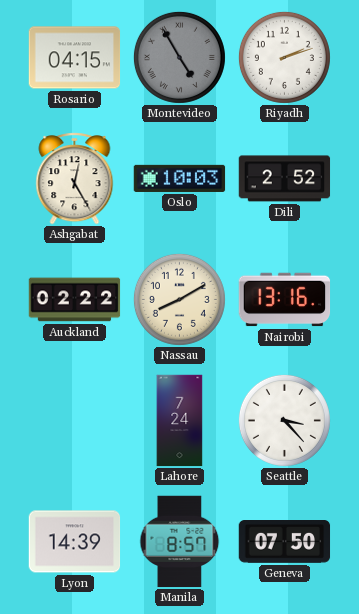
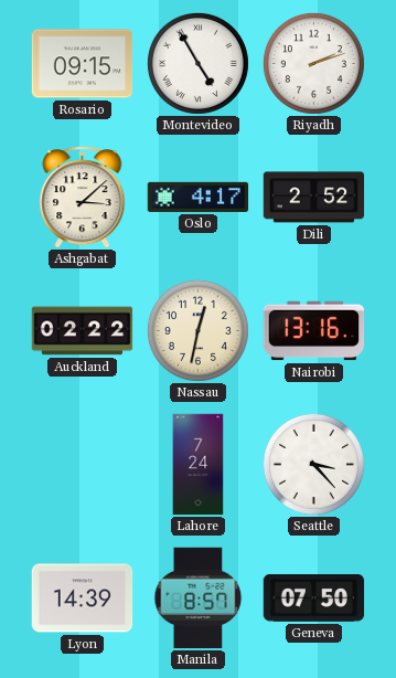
Rosario: 04:15 -> 09:15
Montevideo dial: grey -> white
Ashgabat: 12:25 -> 3:08
Oslo: 10:03 -> 4:17
Nassau: 8:10 -> 12:32
